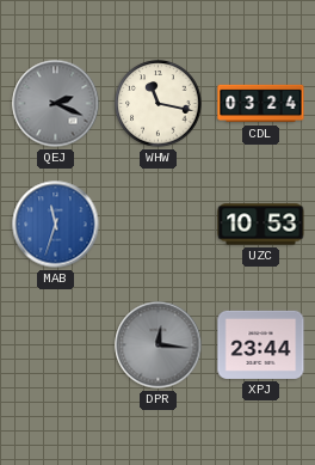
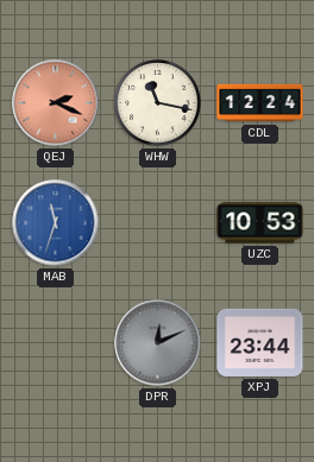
QEJ dial: grey -> salmon
CDL: 03:24 -> 12:24
DPR: 12:16 -> 12:11
